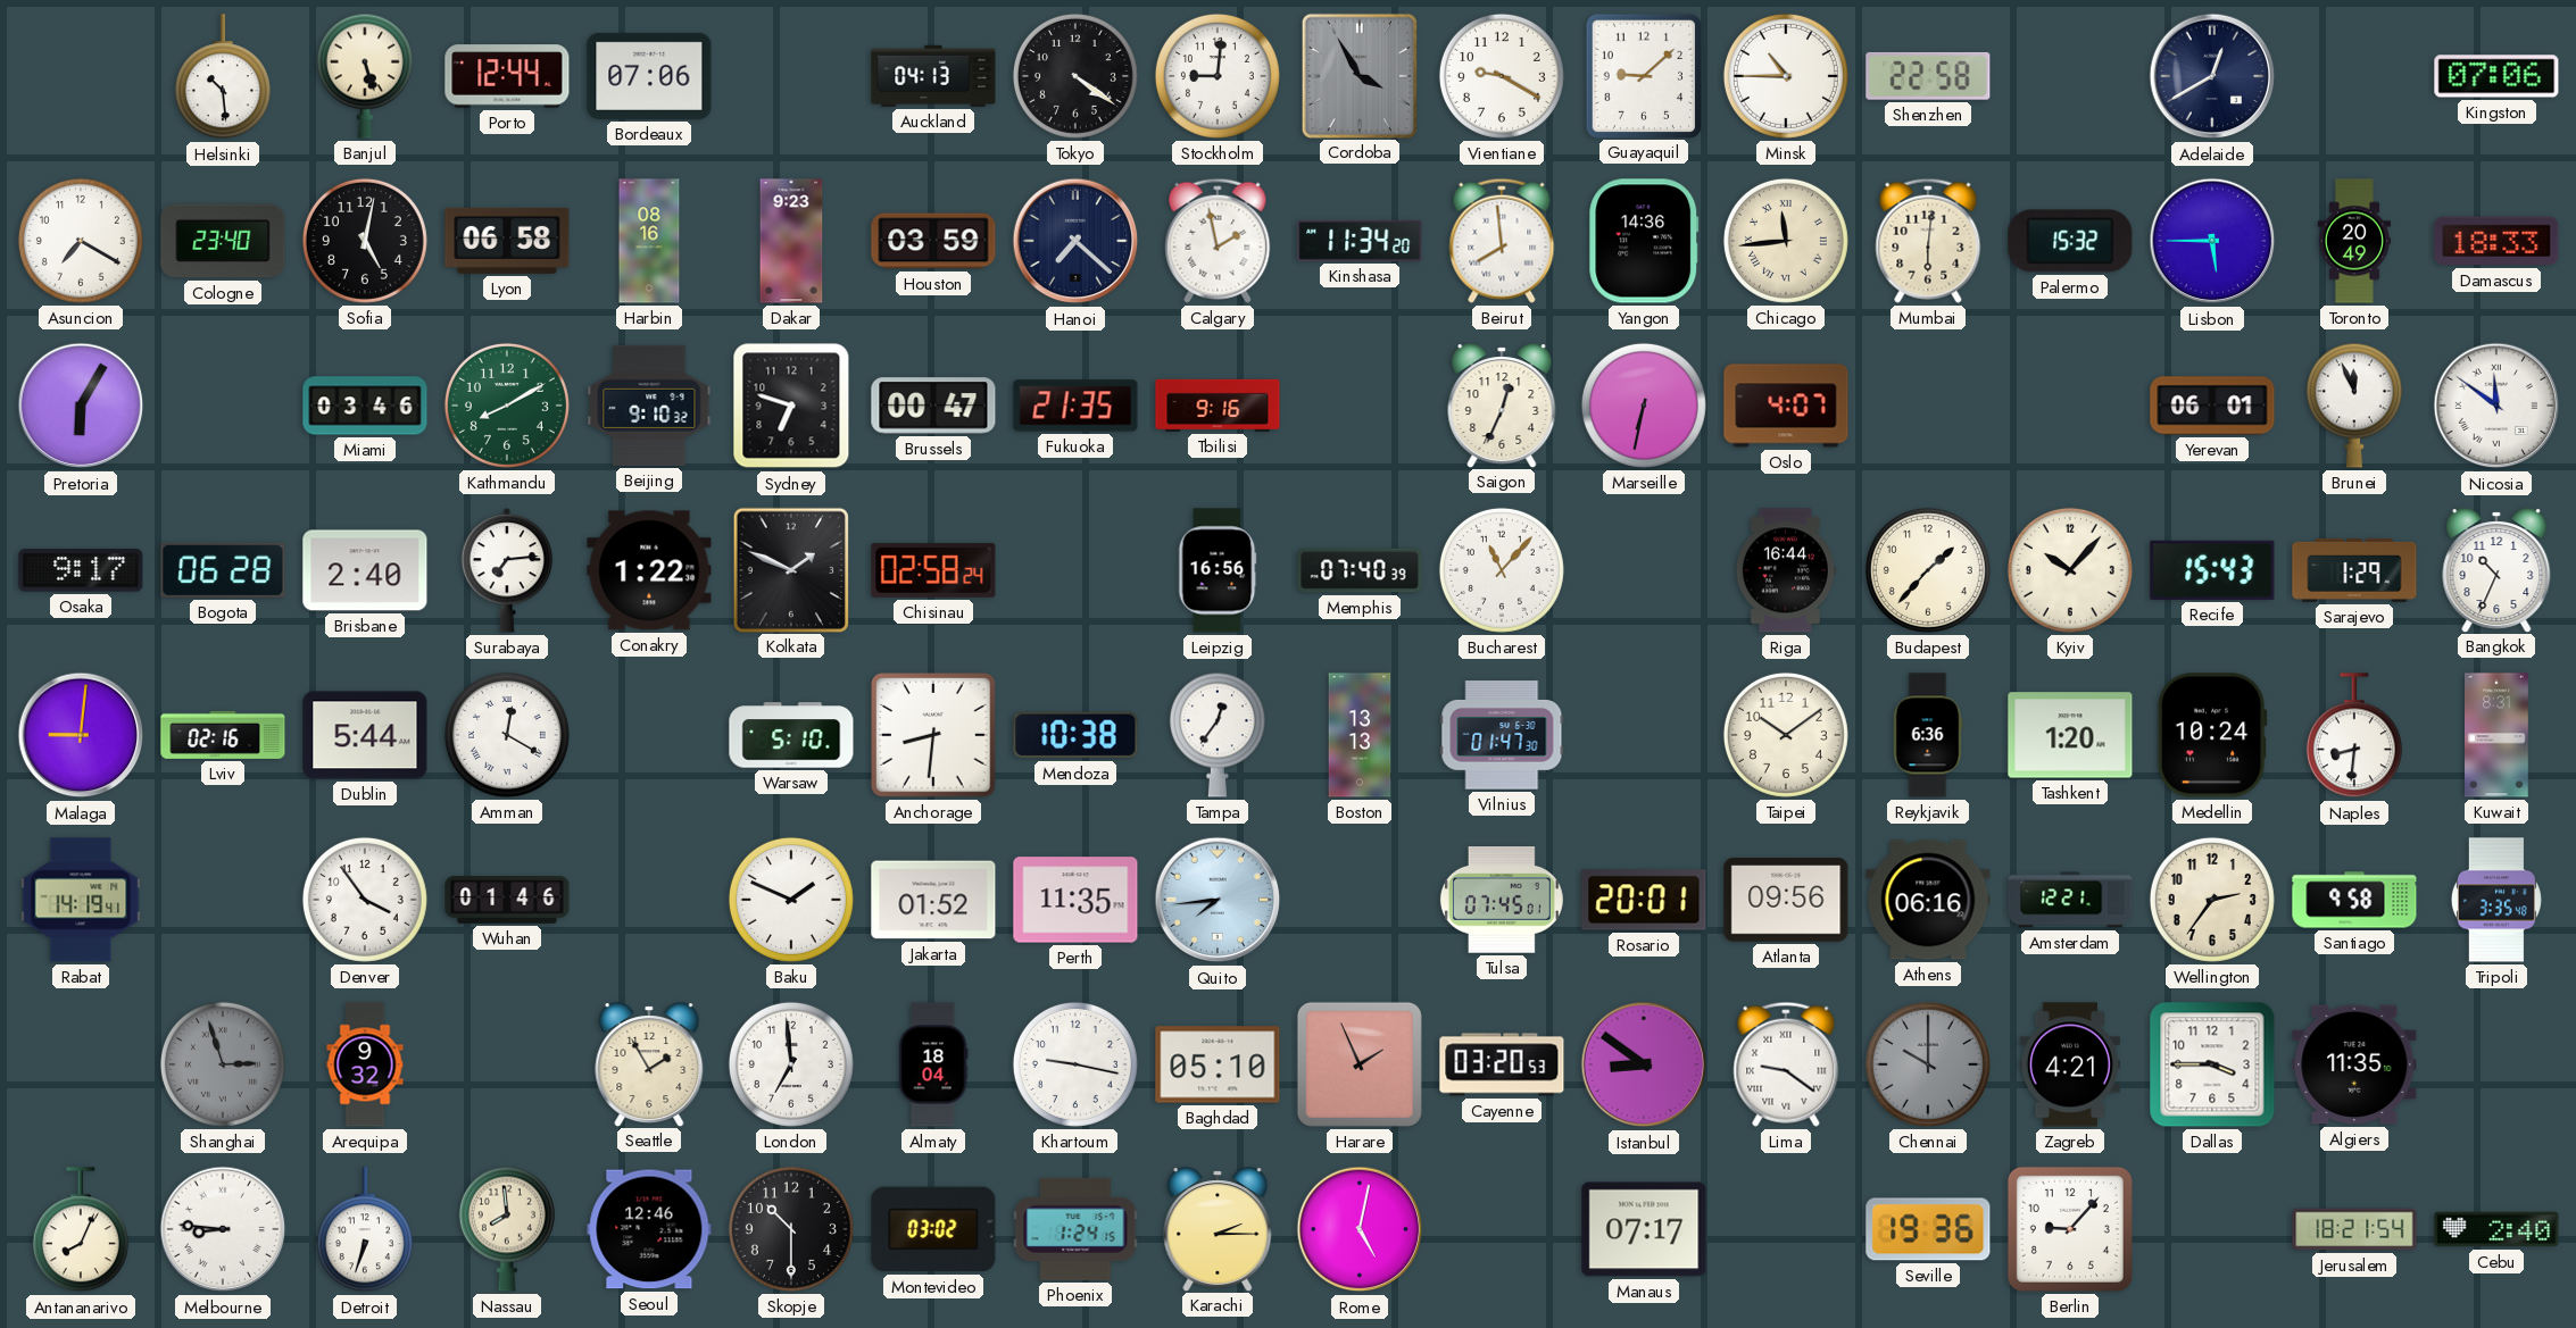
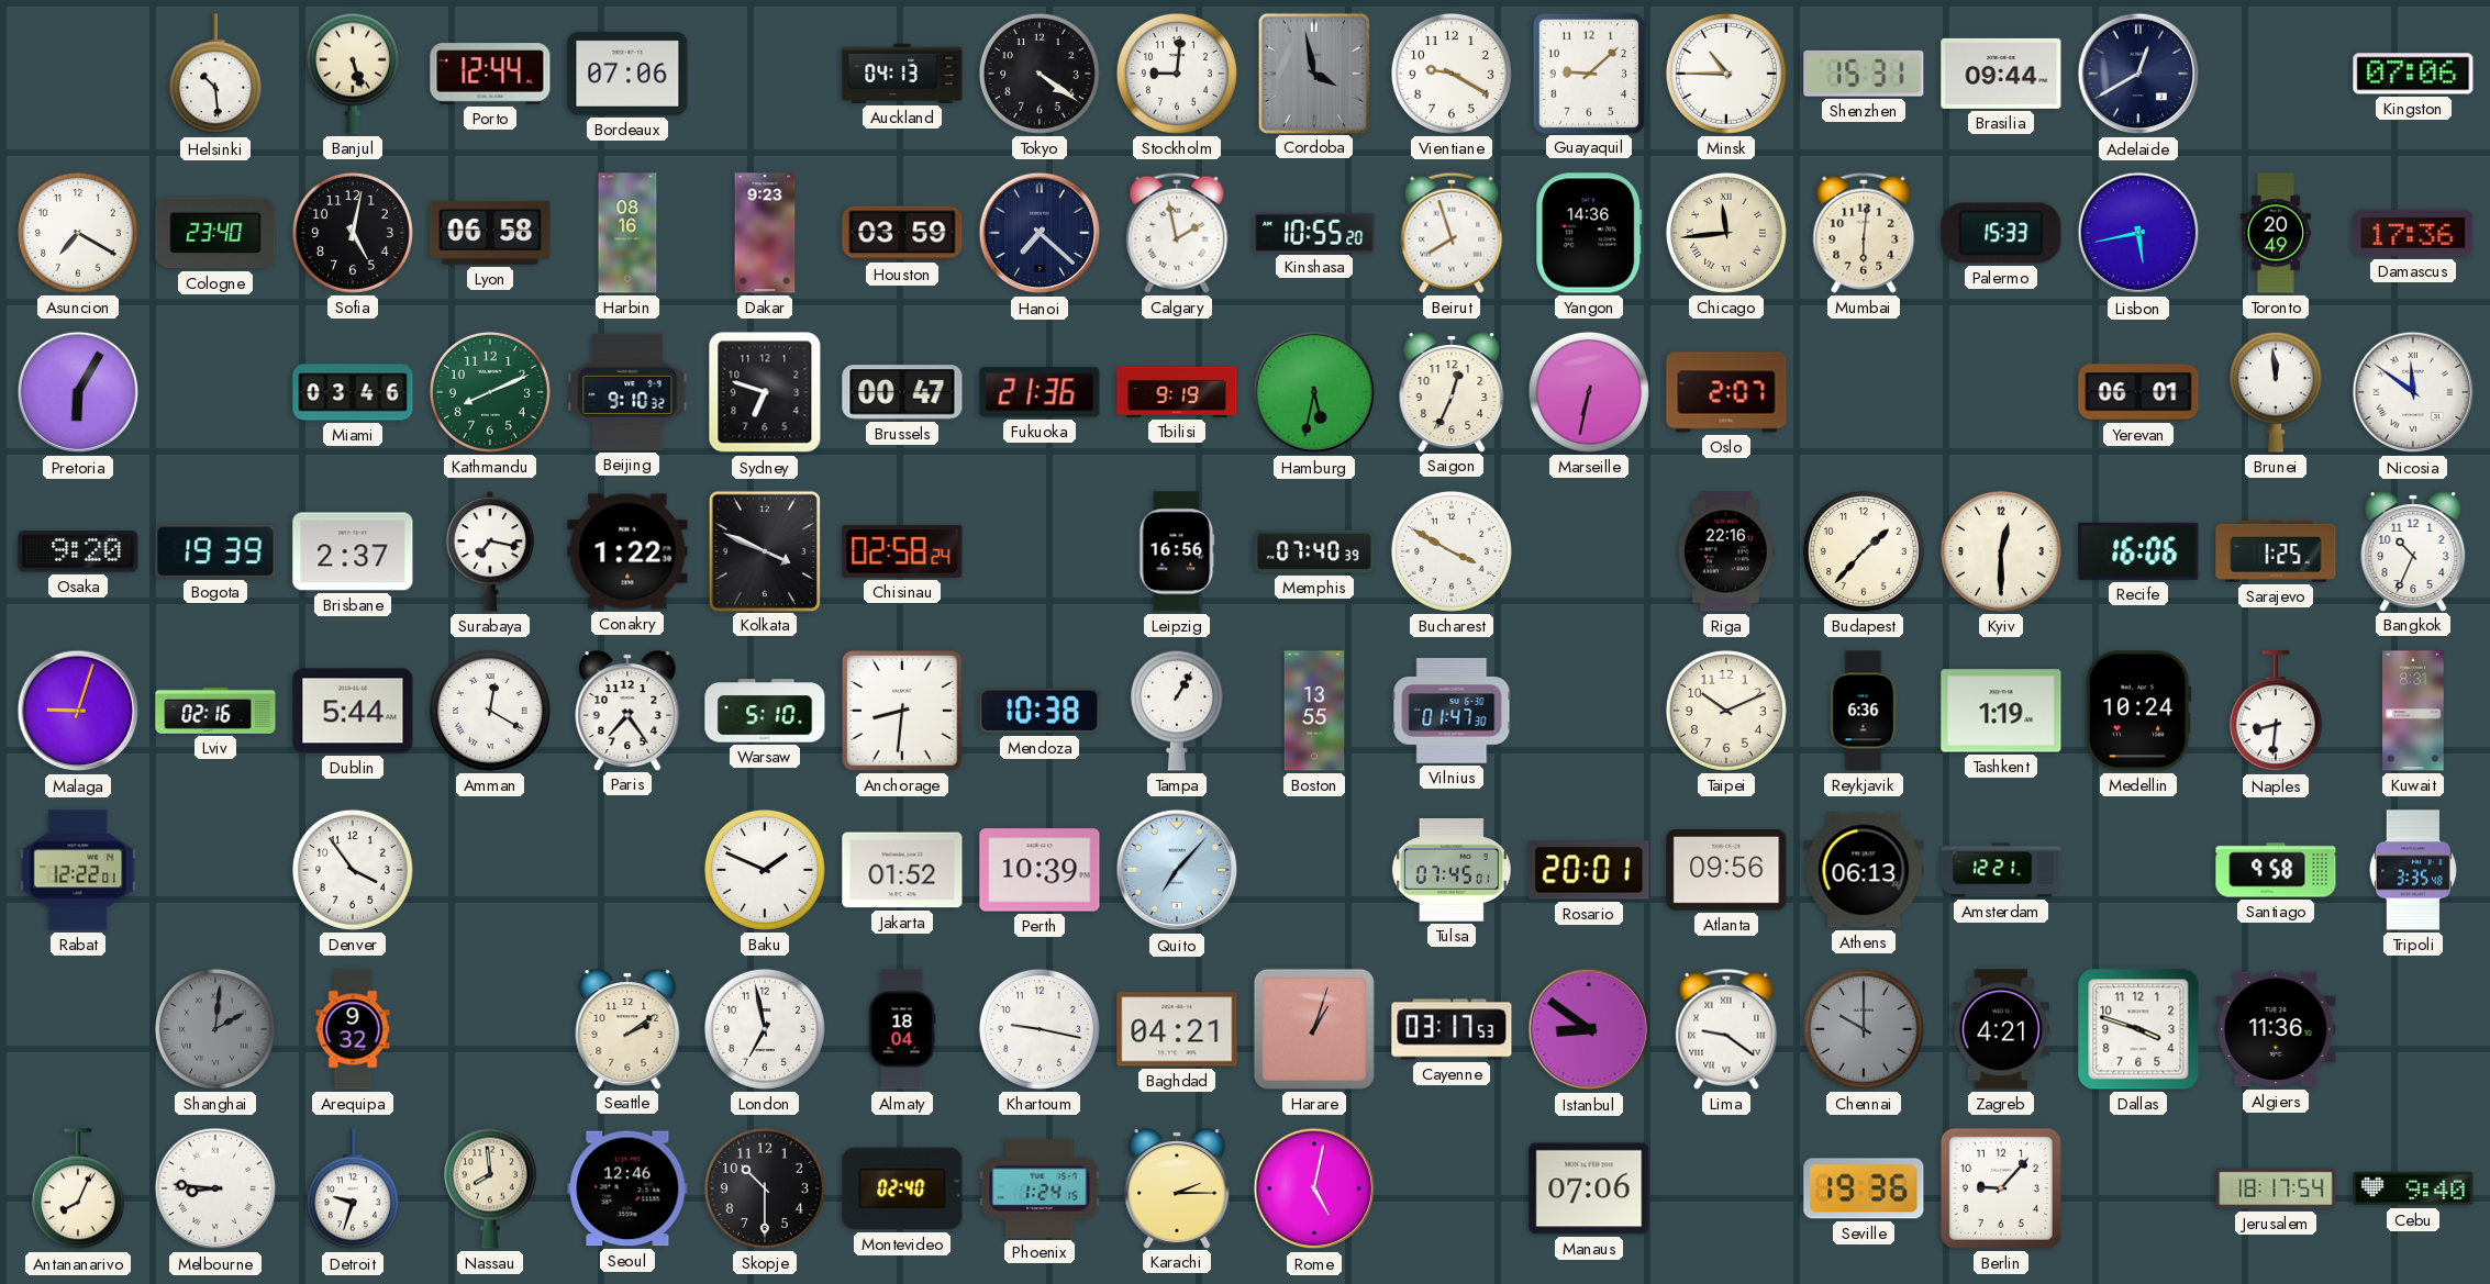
Cordoba: 3:55 -> 3:58
Shenzhen: 22:58 -> 15:31
Brasilia: none -> 09:44
Kinshasa: 11:34 -> 10:55
Beirut: 7:59 -> 7:57
Palermo: 15:32 -> 15:33
Lisbon: 5:45 -> 5:43
Damascus: 18:33 -> 17:36
Kathmandu: 8:10 -> 8:11
Fukuoka: 21:35 -> 21:36
Tbilisi: 9:16 -> 9:19
Hamburg: none -> 5:32
Oslo: 4:07 -> 2:07
Brunei: 11:56 -> 11:59
Osaka: 9:17 -> 9:20
Bogota: 06:28 -> 19:39
Brisbane: 2:40 -> 2:37
Surabaya: 7:14 -> 7:17
Kolkata: 1:49 -> 3:49
Bucharest: 11:07 -> 3:50
Riga: 16:44 -> 22:16
Kyiv: 10:07 -> 12:30
Recife: 15:43 -> 16:06
Sarajevo: 1:29 -> 1:25
Malaga: 9:01 -> 9:03
Paris: none -> 7:24
Tampa: 12:36 -> 1:05
Boston: 13:13 -> 13:55
Taipei: 10:09 -> 10:11
Tashkent: 1:20 -> 1:19
Rabat: 14:19 -> 12:22
Wuhan: 01:46 -> none
Perth: 11:35 -> 10:39
Quito: 7:44 -> 7:07
Athens: 06:16 -> 06:13
Wellington: 2:36 -> none
Shanghai: 2:57 -> 2:01
Seattle: 1:55 -> 2:09
London: 6:59 -> 6:58
Baghdad: 05:10 -> 04:21
Harare: 1:56 -> 1:03
Cayenne: 03:20 -> 03:17
Dallas: 3:45 -> 3:48
Algiers: 11:35 -> 11:36
Detroit: 6:33 -> 9:33
Montevideo: 03:02 -> 02:40
Manaus: 07:17 -> 07:06
Jerusalem: 18:21 -> 18:17
Cebu: 2:40 -> 9:40
